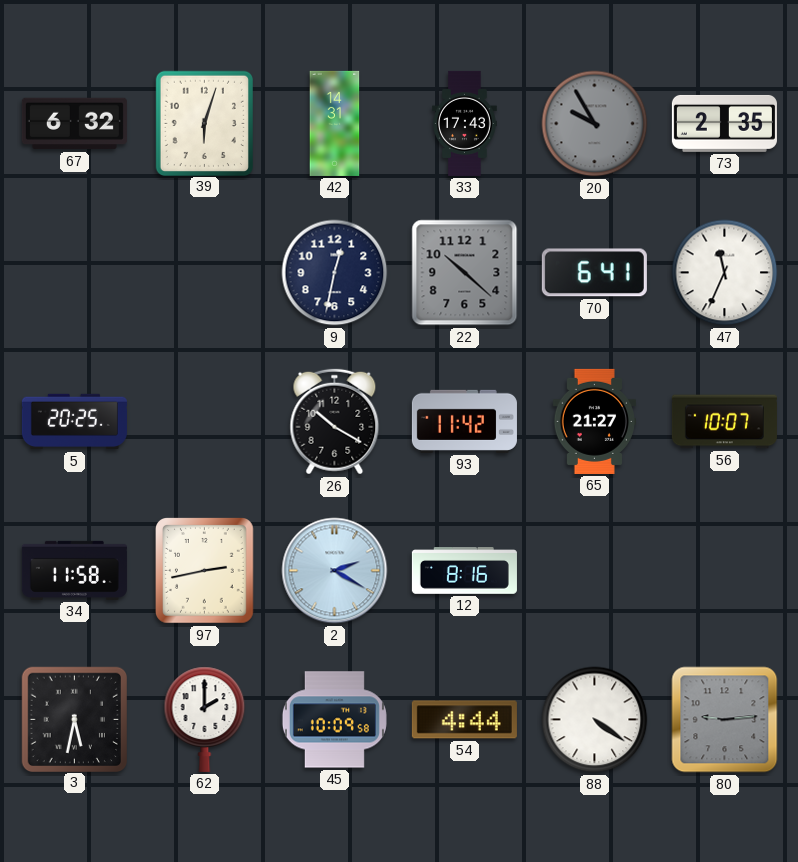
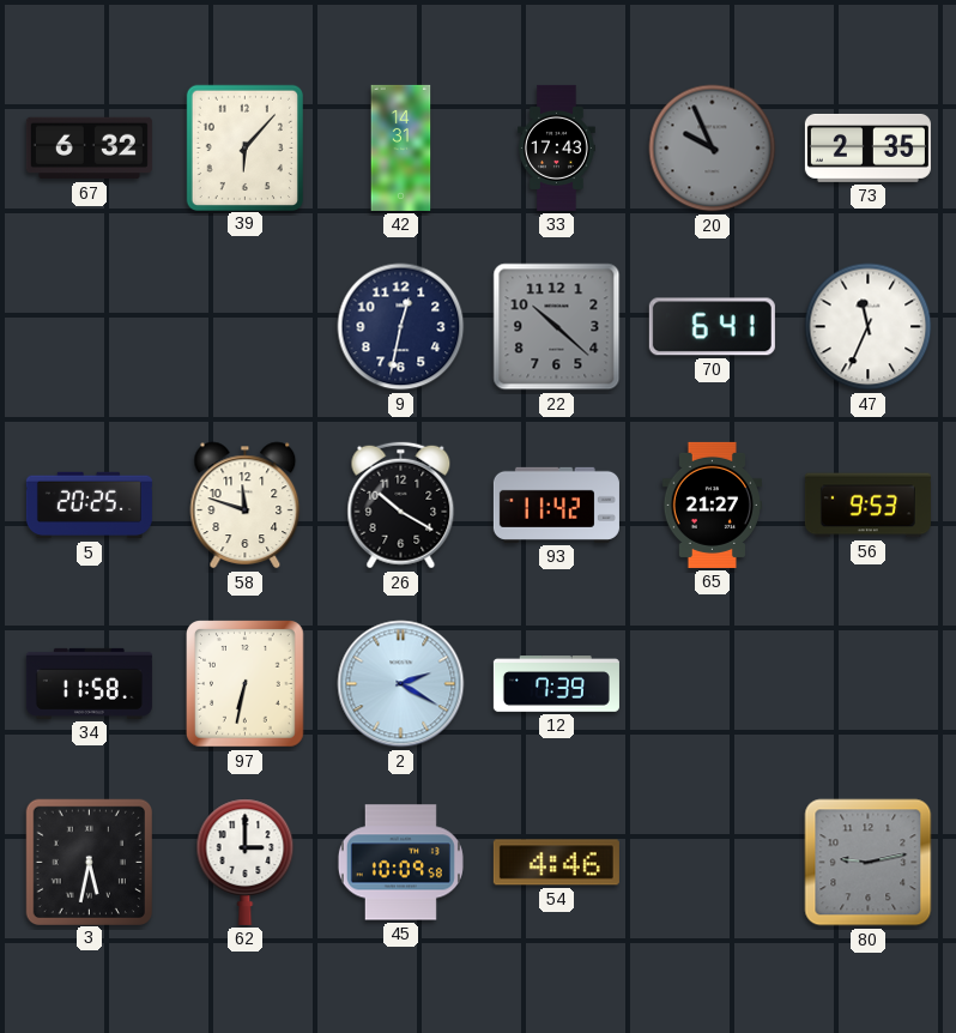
39: 6:03 -> 6:07
20: 9:55 -> 9:56
58: none -> 11:48
56: 10:07 -> 9:53
97: 2:43 -> 6:32
12: 8:16 -> 7:39
62: 2:00 -> 3:00
54: 4:44 -> 4:46
88: 4:21 -> none
80: 9:14 -> 9:13
